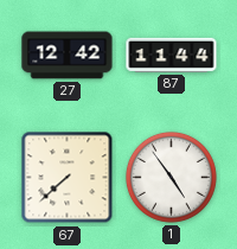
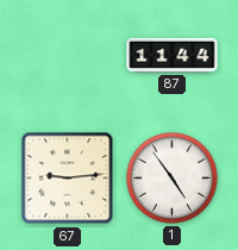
27: 12:42 -> none
67: 7:38 -> 9:14
